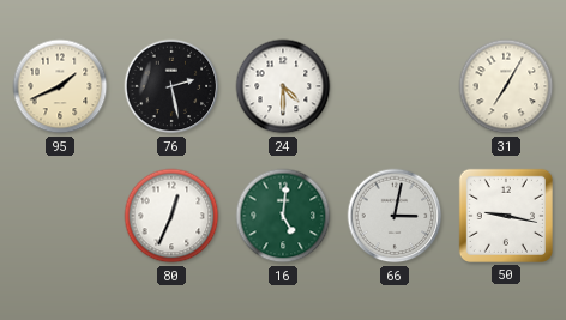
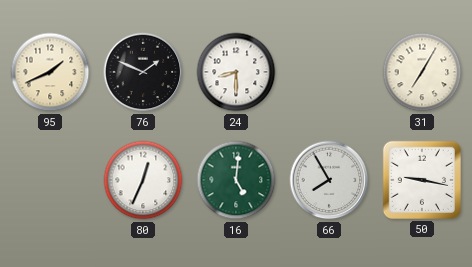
76: 2:28 -> 1:49
24: 4:30 -> 8:30
66: 3:02 -> 7:55
